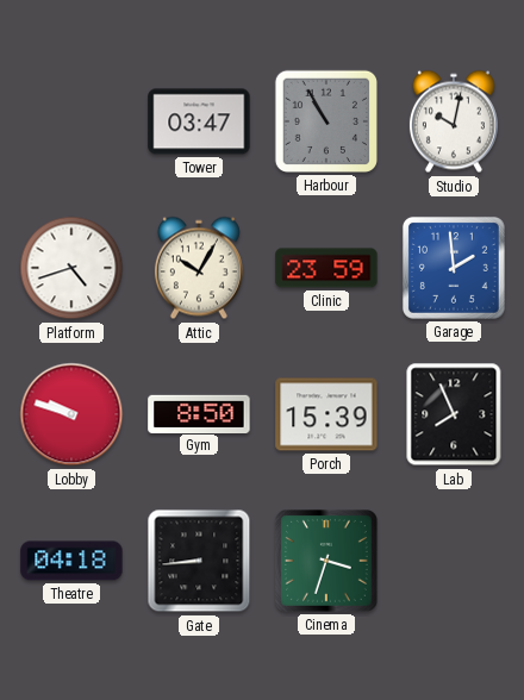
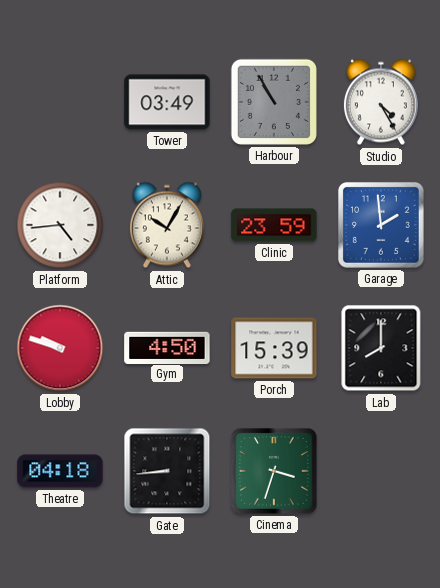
Tower: 03:47 -> 03:49
Studio: 10:02 -> 4:25
Platform: 4:42 -> 4:44
Gym: 8:50 -> 4:50
Lab: 7:56 -> 8:00
